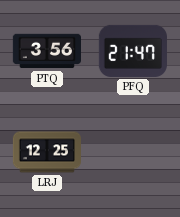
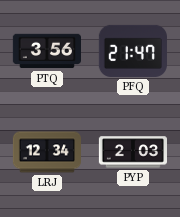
LRJ: 12:25 -> 12:34
PYP: none -> 2:03
